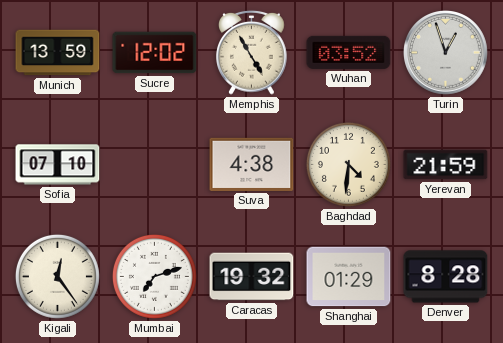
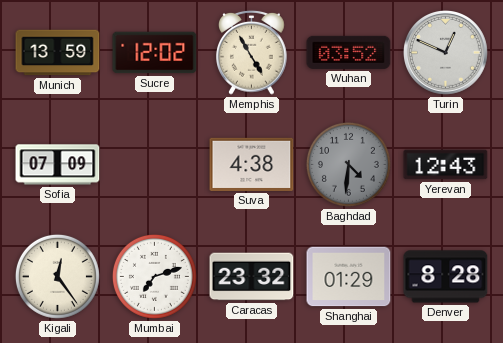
Turin: 12:57 -> 12:49
Sofia: 07:10 -> 07:09
Baghdad dial: cream -> grey
Yerevan: 21:59 -> 12:43
Caracas: 19:32 -> 23:32
